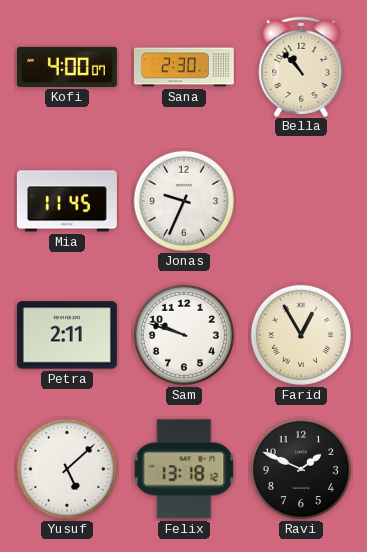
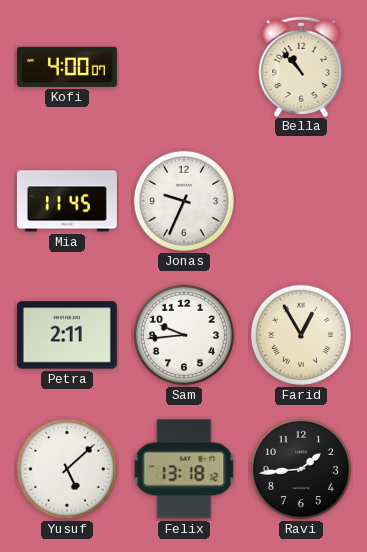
Sana: 2:30 -> none
Sam: 9:48 -> 9:44
Ravi: 1:49 -> 1:44
